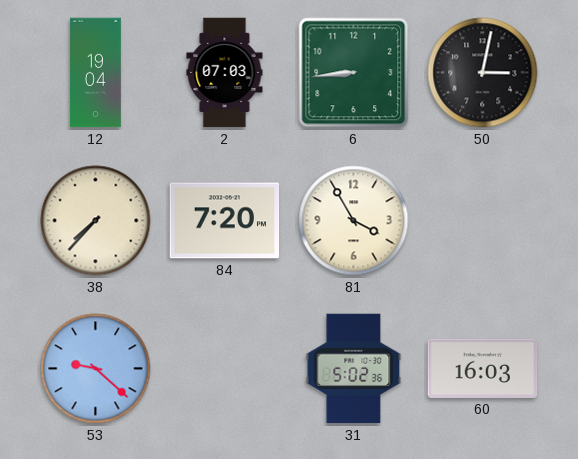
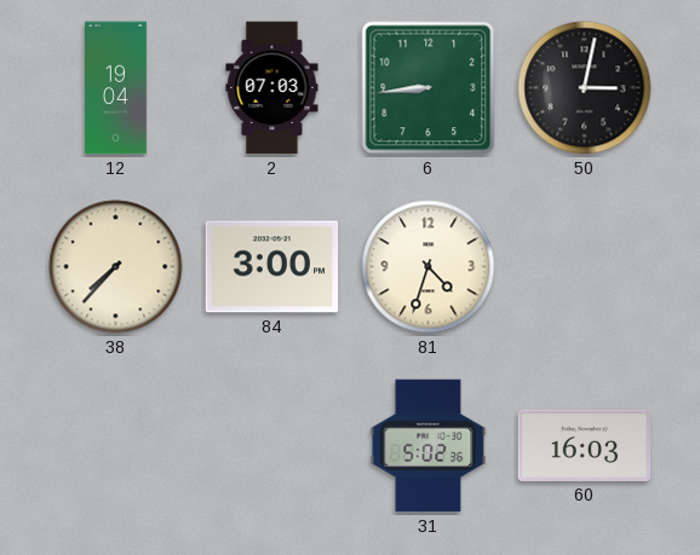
84: 7:20 -> 3:00
81: 3:55 -> 4:33
53: 9:22 -> none
